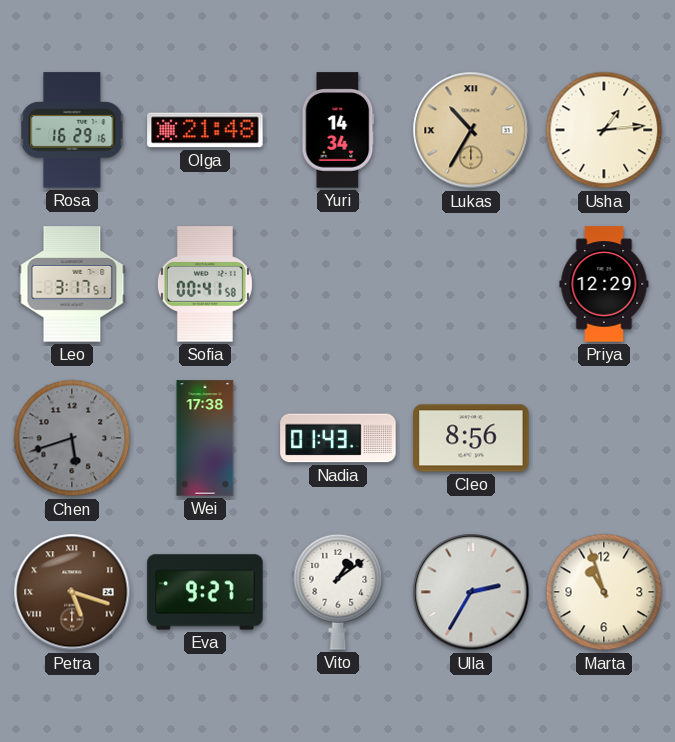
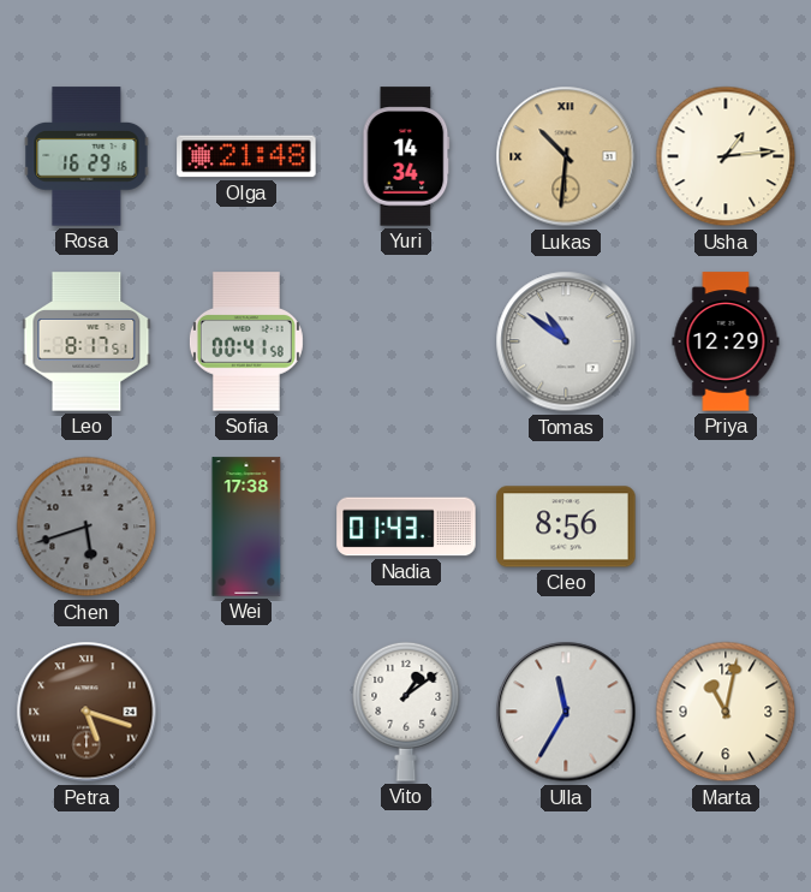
Lukas: 10:35 -> 10:31
Leo: 3:17 -> 8:17
Tomas: none -> 10:51
Eva: 9:27 -> none
Ulla: 2:35 -> 11:35
Marta: 10:57 -> 11:02
